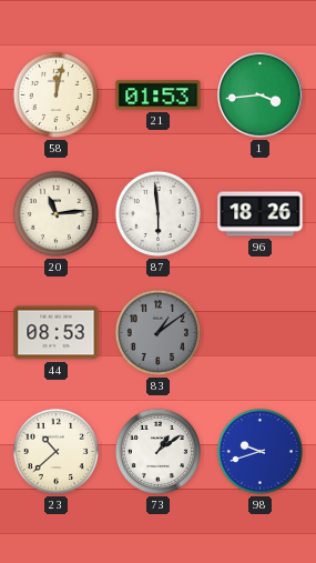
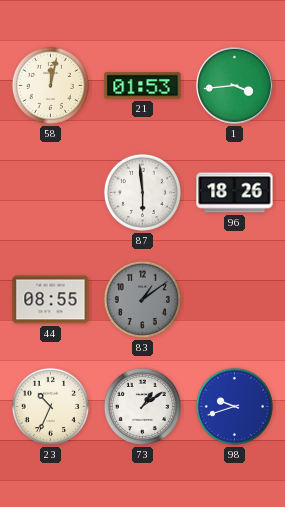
20: 11:14 -> none
44: 08:53 -> 08:55
23: 10:38 -> 10:34
